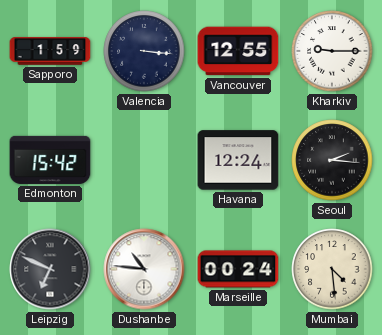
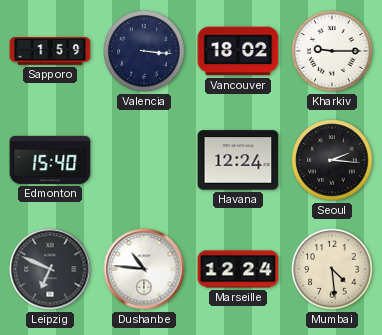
Vancouver: 12:55 -> 18:02
Edmonton: 15:42 -> 15:40
Marseille: 00:24 -> 12:24
